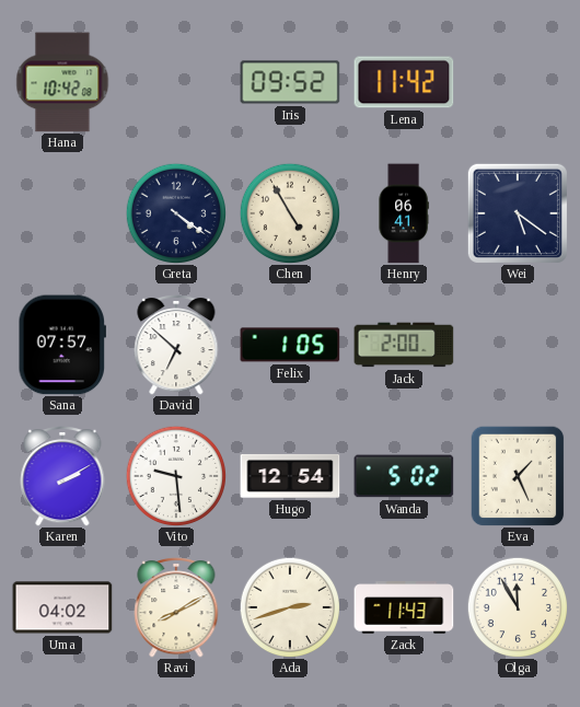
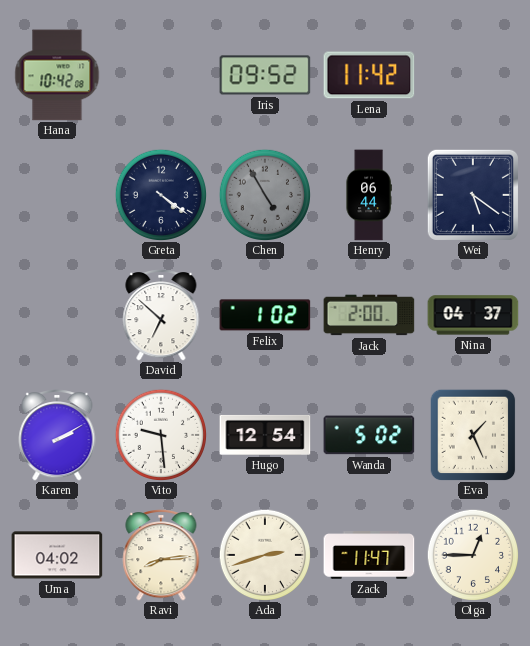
Chen dial: cream -> grey
Henry: 06:41 -> 06:44
Sana: 07:57 -> none
Felix: 1:05 -> 1:02
Nina: none -> 04:37
Ravi: 8:10 -> 8:14
Zack: 11:43 -> 11:47
Olga: 11:55 -> 12:45
